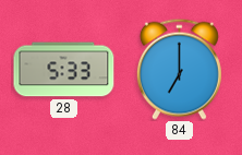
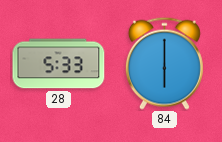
84: 7:00 -> 6:00
